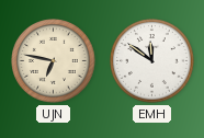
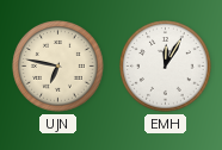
EMH: 11:51 -> 12:05
